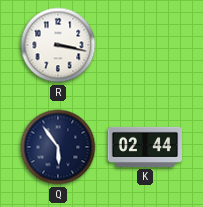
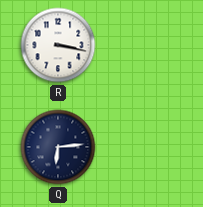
Q: 5:54 -> 6:14
K: 02:44 -> none
